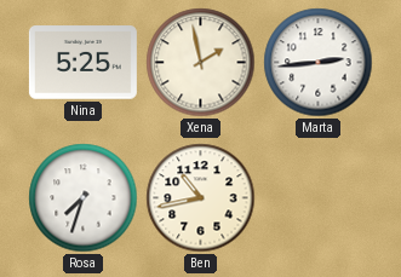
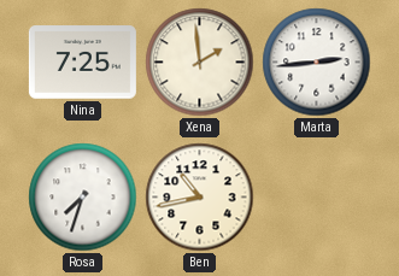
Nina: 5:25 -> 7:25
Xena: 1:58 -> 1:59
